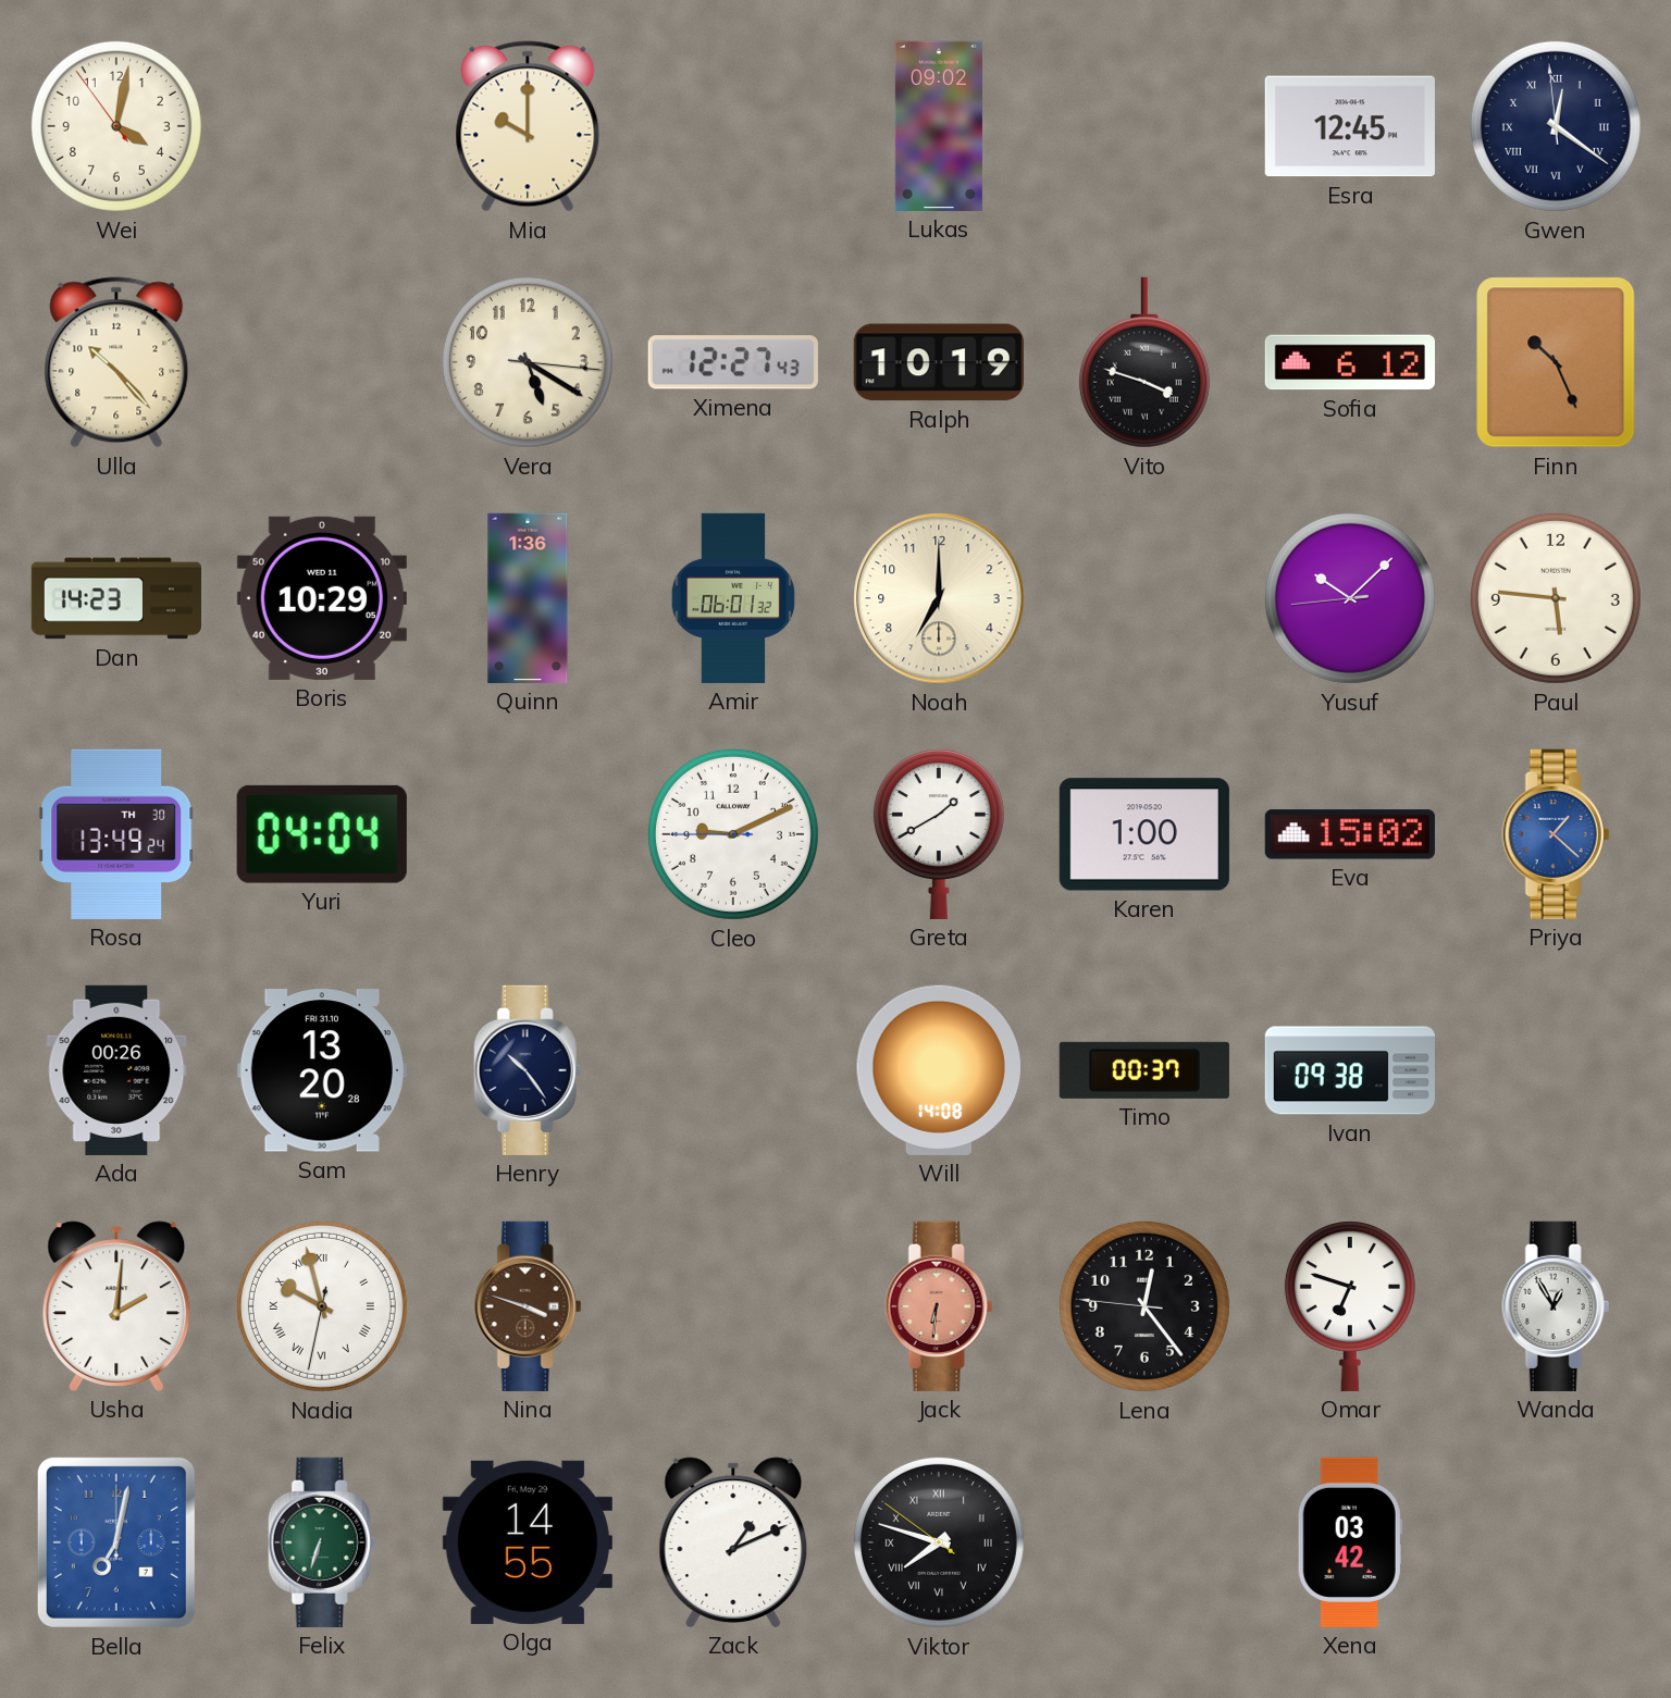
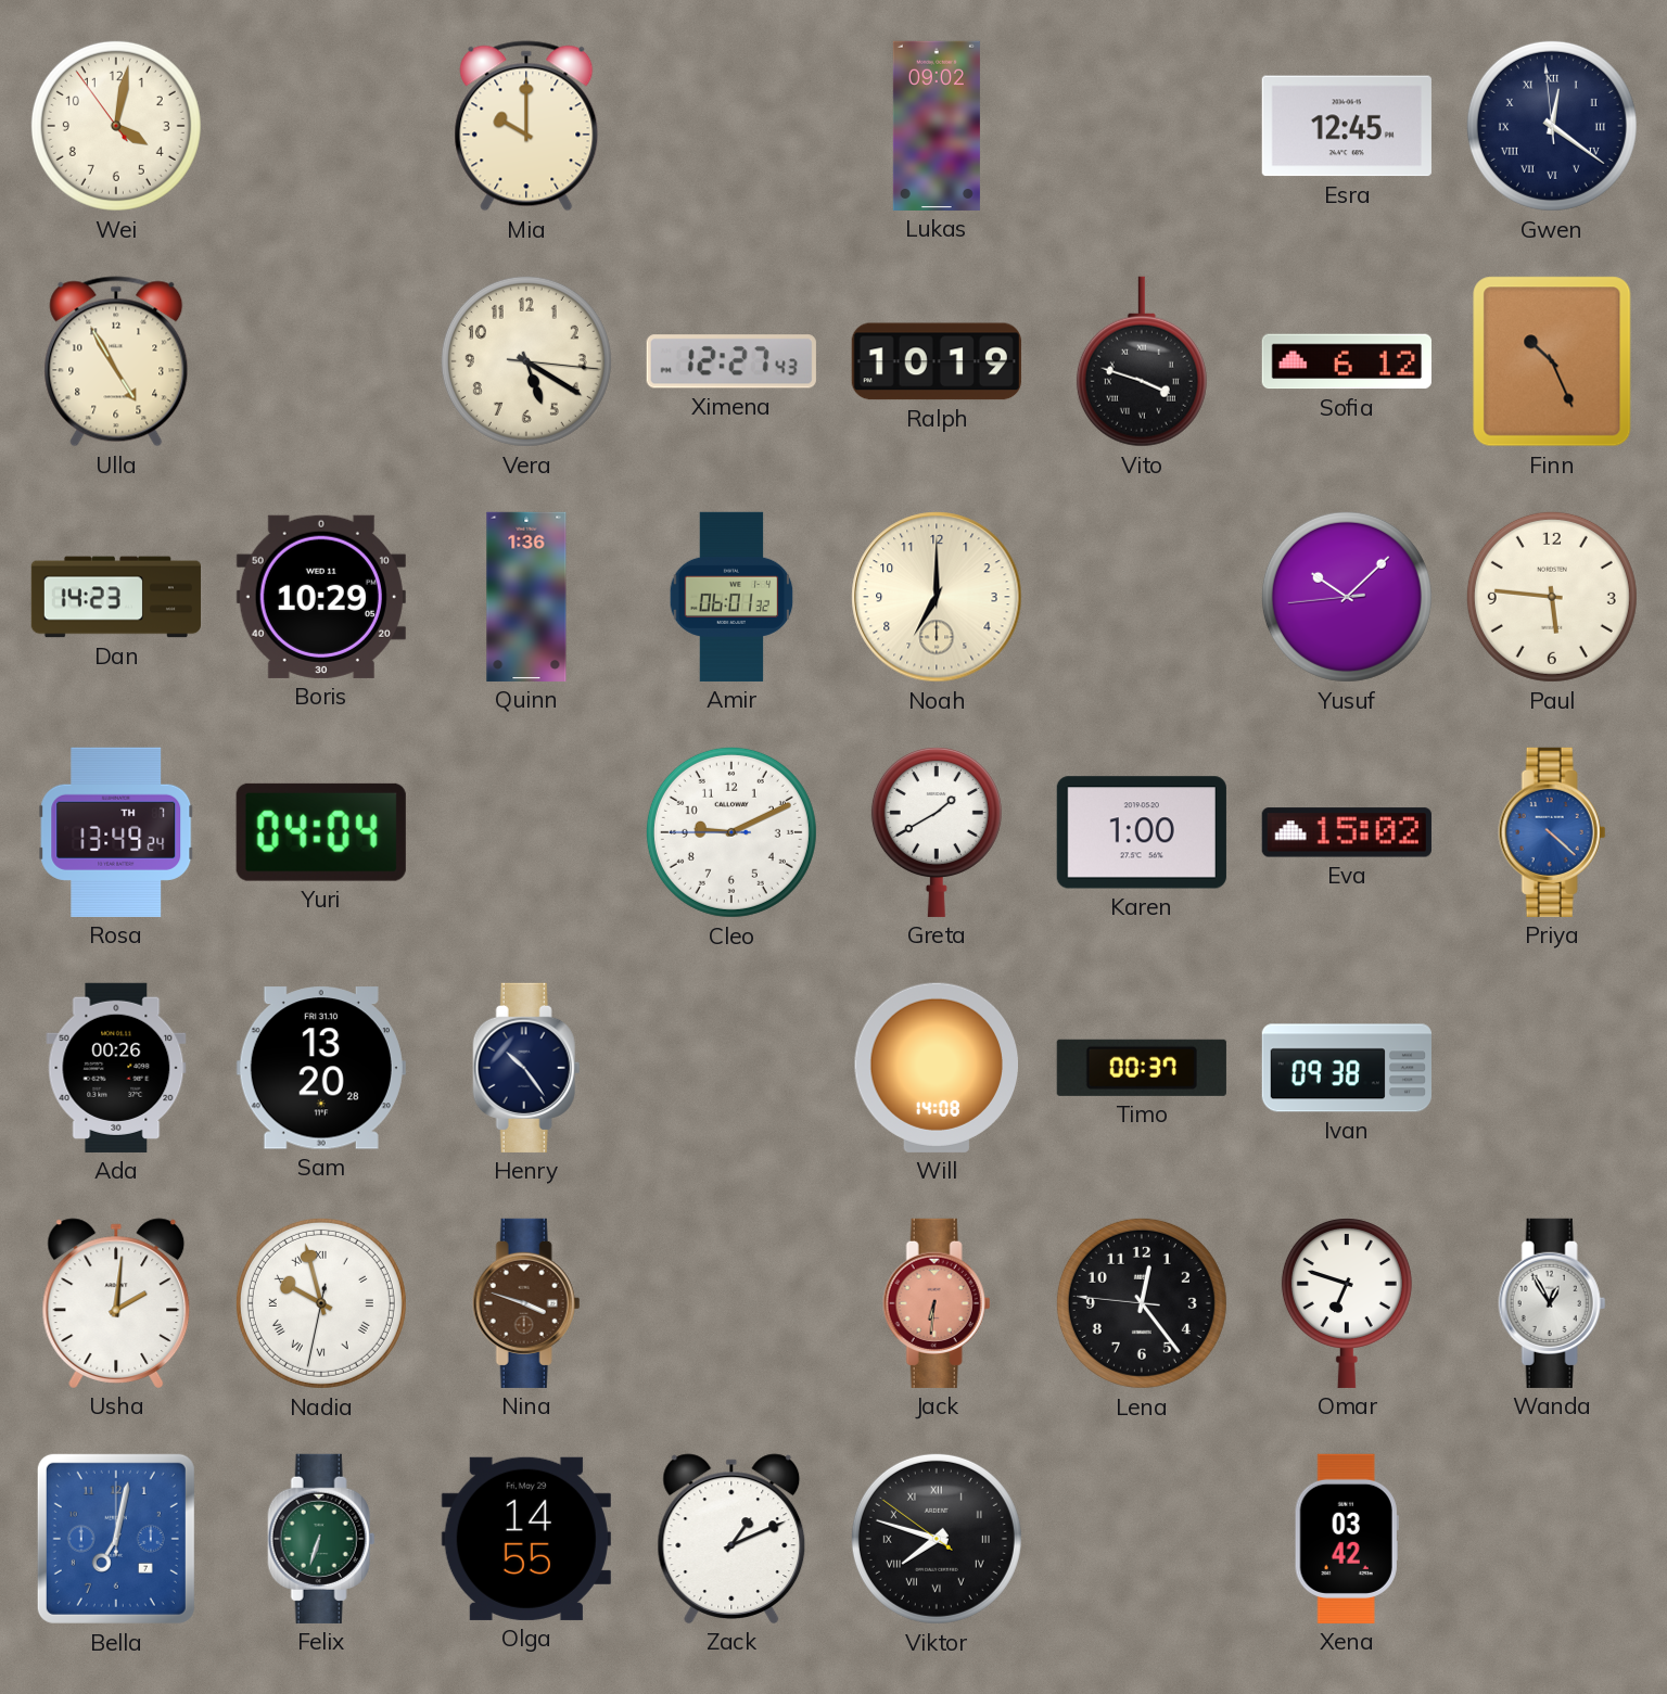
Ulla: 10:23 -> 4:55
Rosa date: TH 30 -> TH 7
Priya: 1:22 -> 4:22
